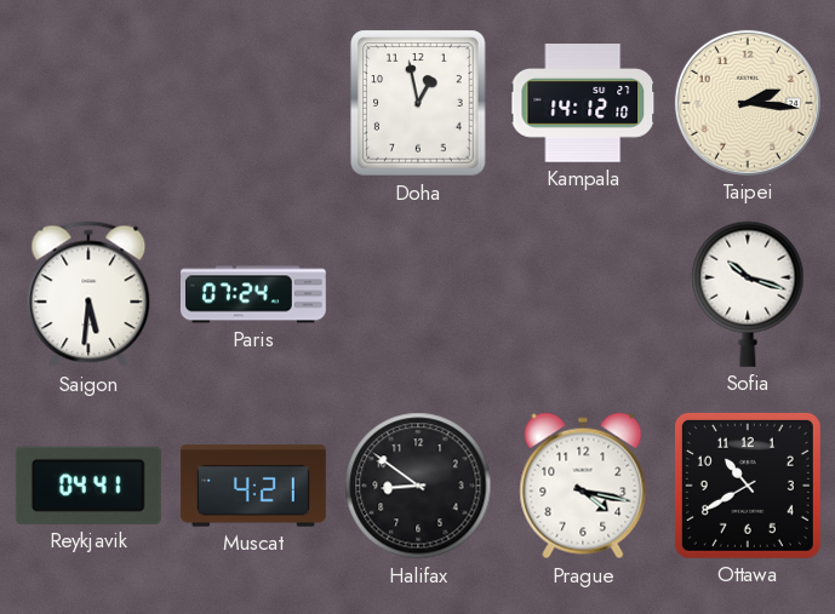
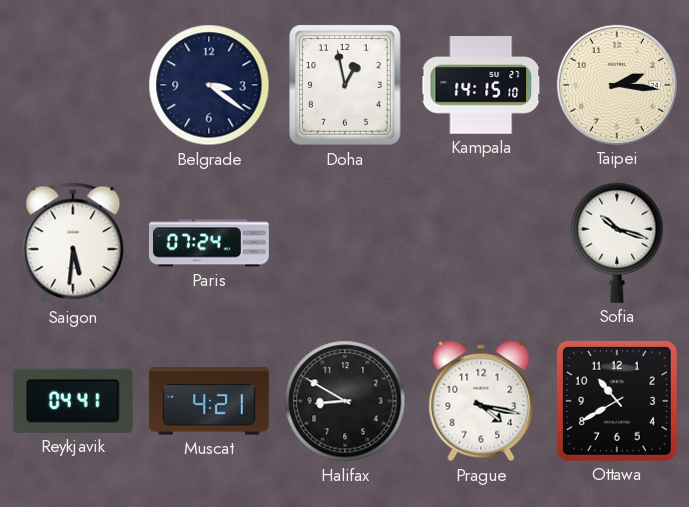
Belgrade: none -> 3:21
Kampala: 14:12 -> 14:15
Halifax: 8:51 -> 8:50
